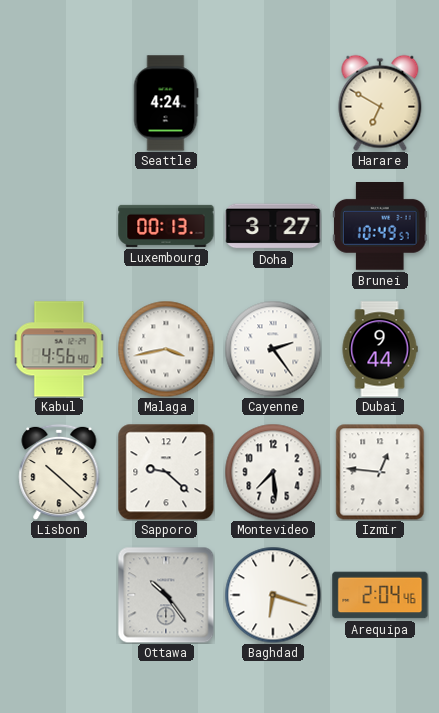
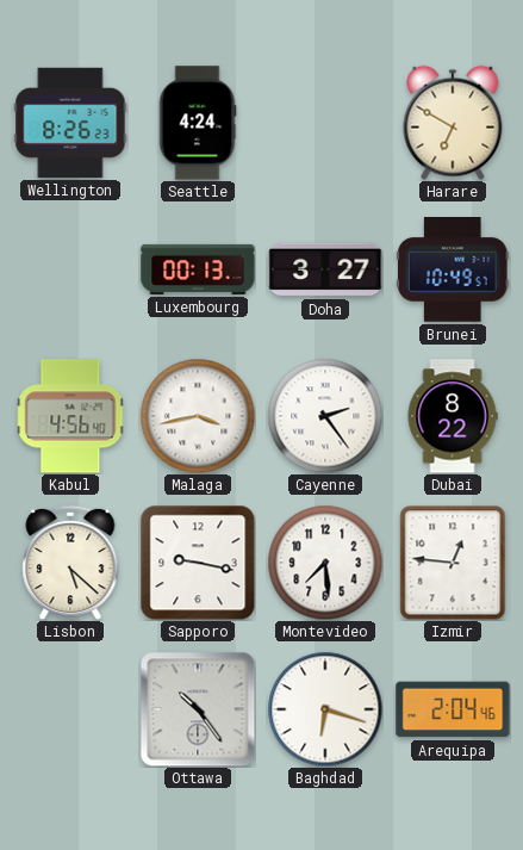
Wellington: none -> 8:26
Dubai: 9:44 -> 8:22
Lisbon: 10:22 -> 5:22
Sapporo: 9:22 -> 9:17
